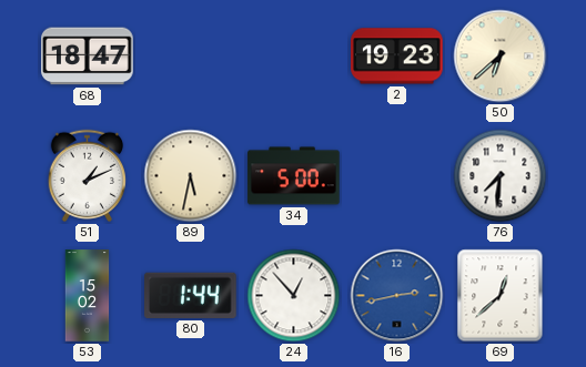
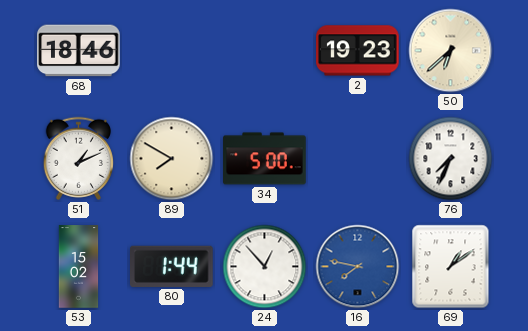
68: 18:47 -> 18:46
89: 5:32 -> 7:50
76: 7:31 -> 7:34
16: 2:43 -> 7:47
69: 12:38 -> 1:09
